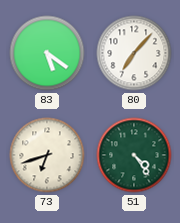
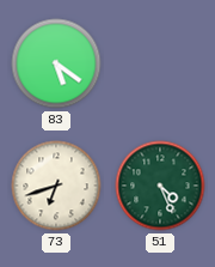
80: 7:07 -> none
51: 4:24 -> 4:26
